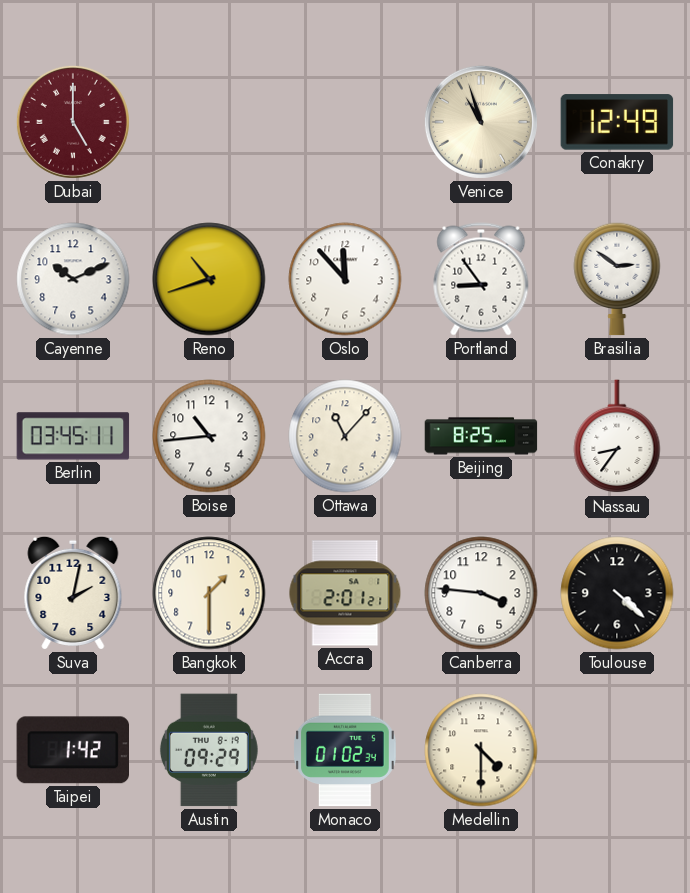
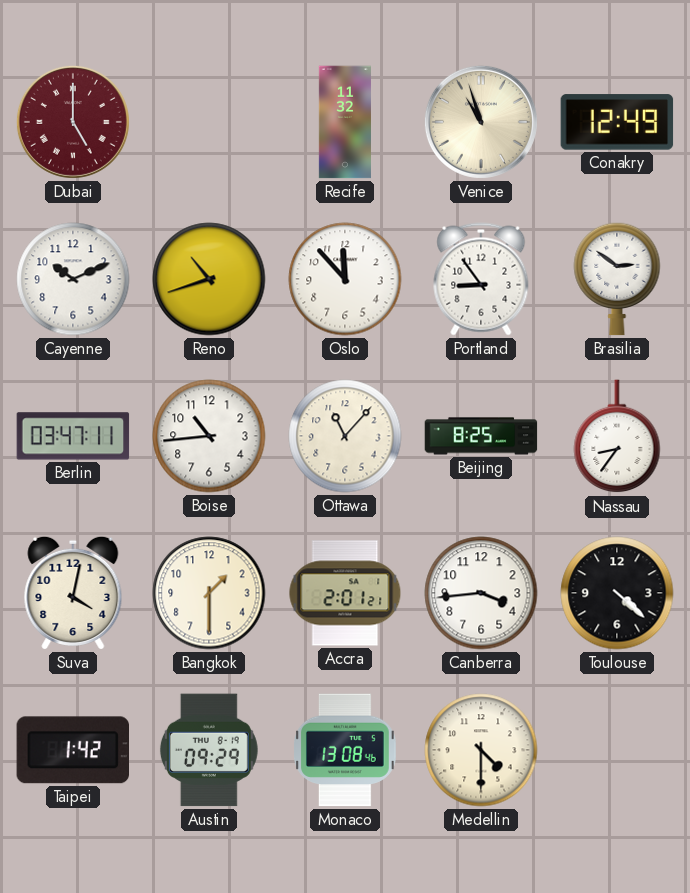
Recife: none -> 11:32
Berlin: 03:45 -> 03:47
Suva: 2:02 -> 4:02
Canberra: 3:46 -> 3:44
Monaco: 01:02 -> 13:08
